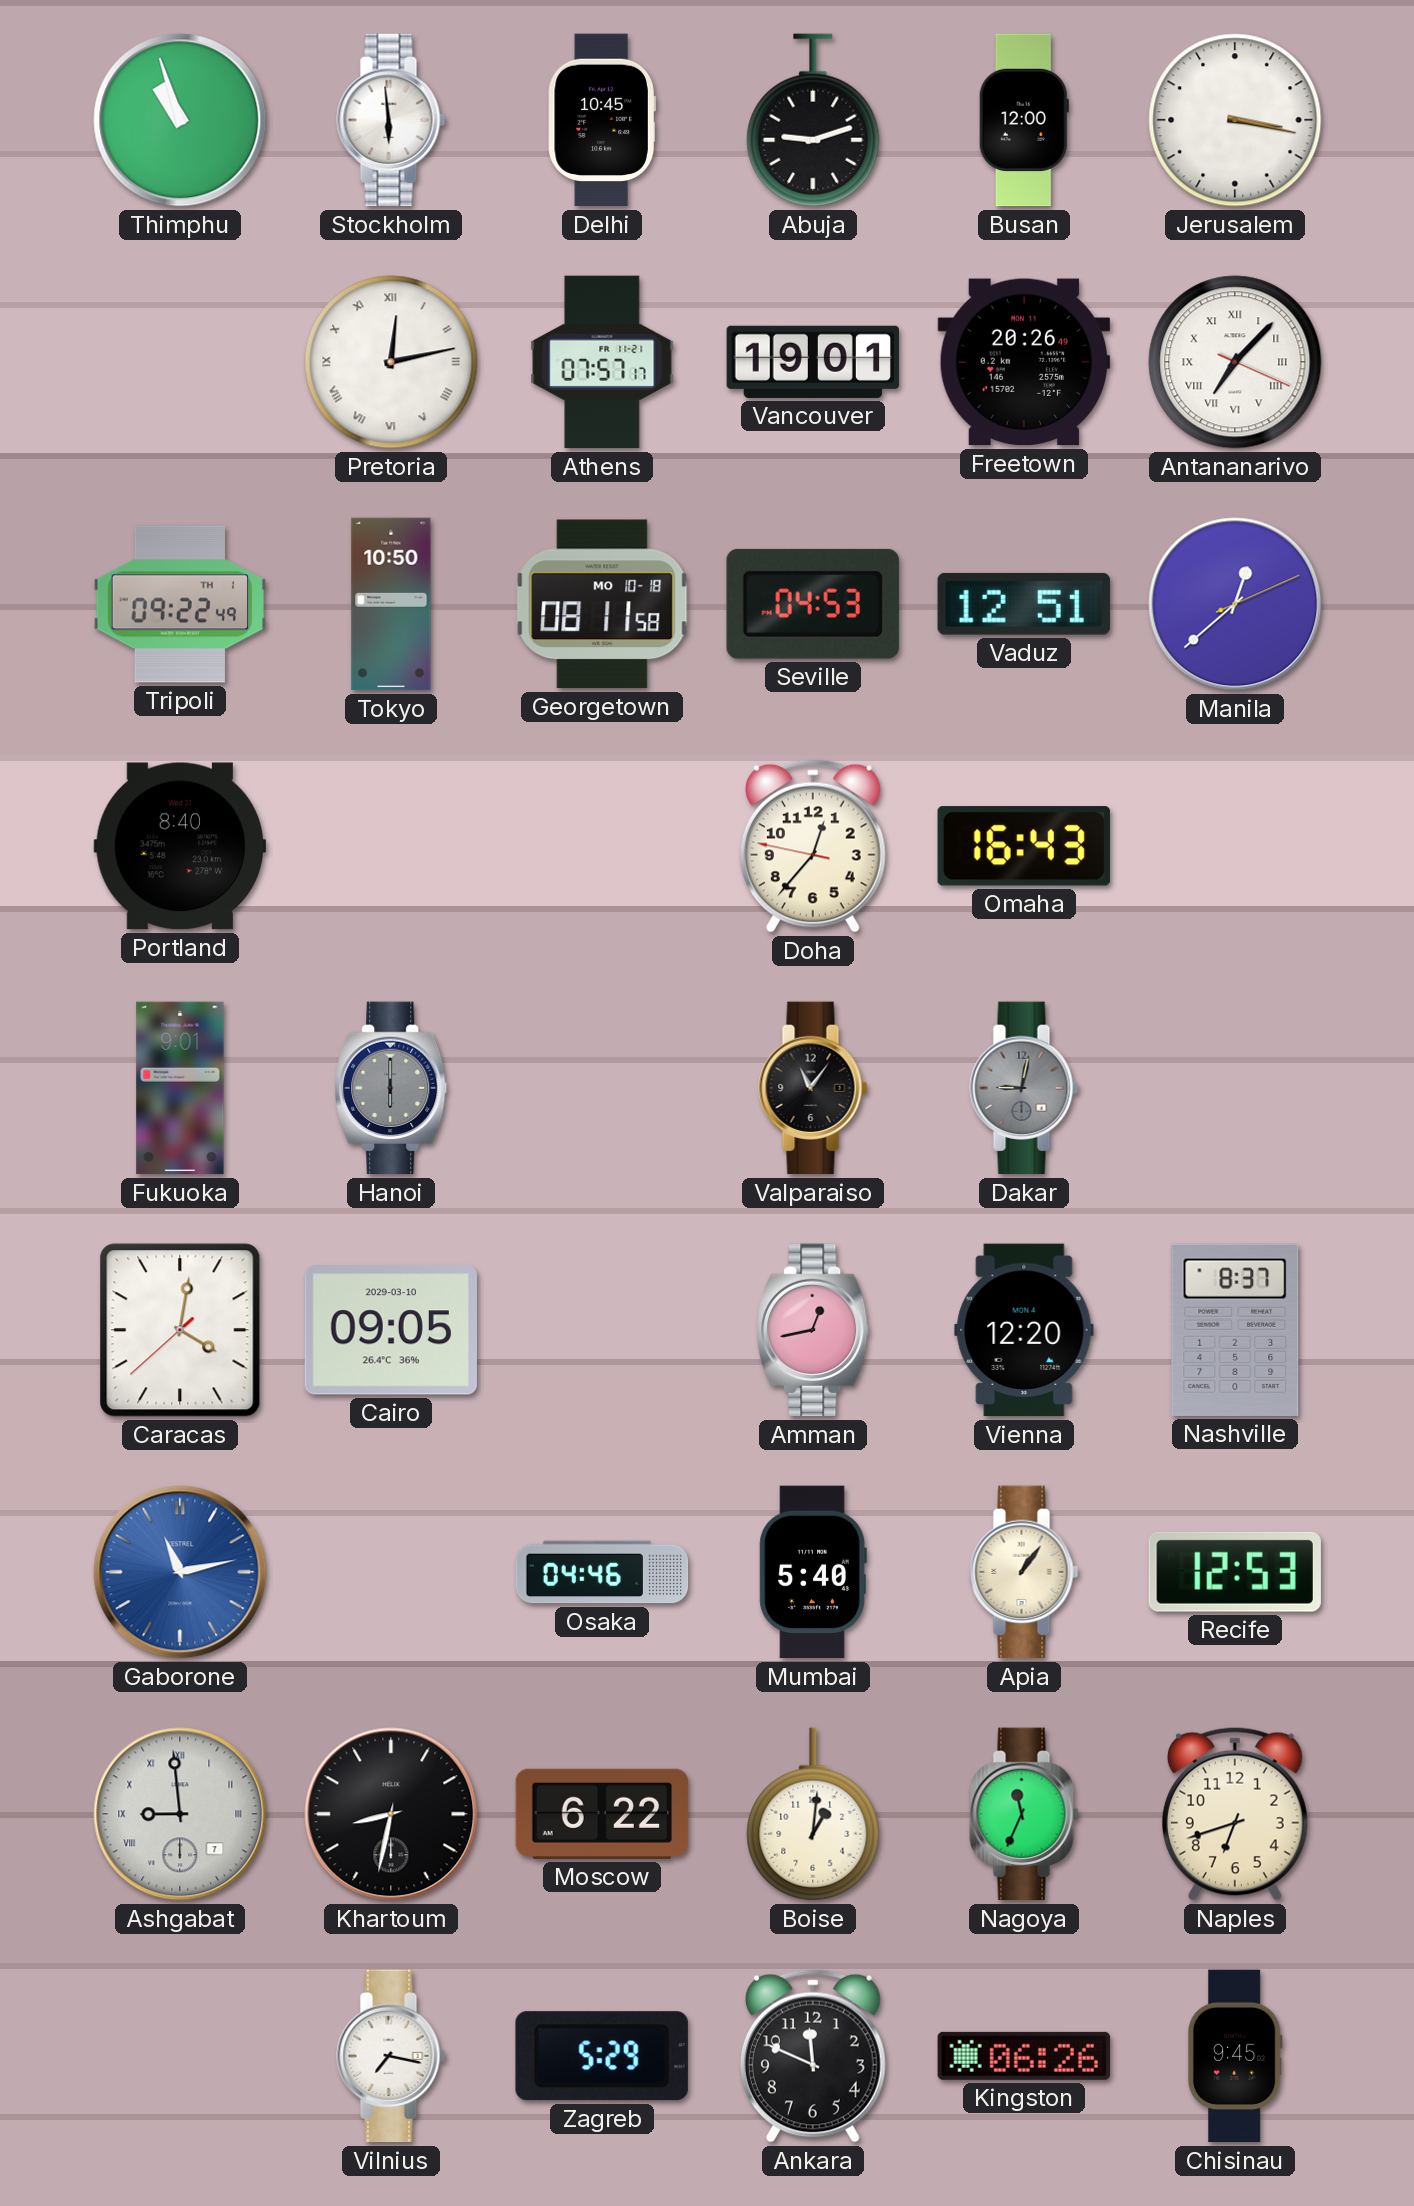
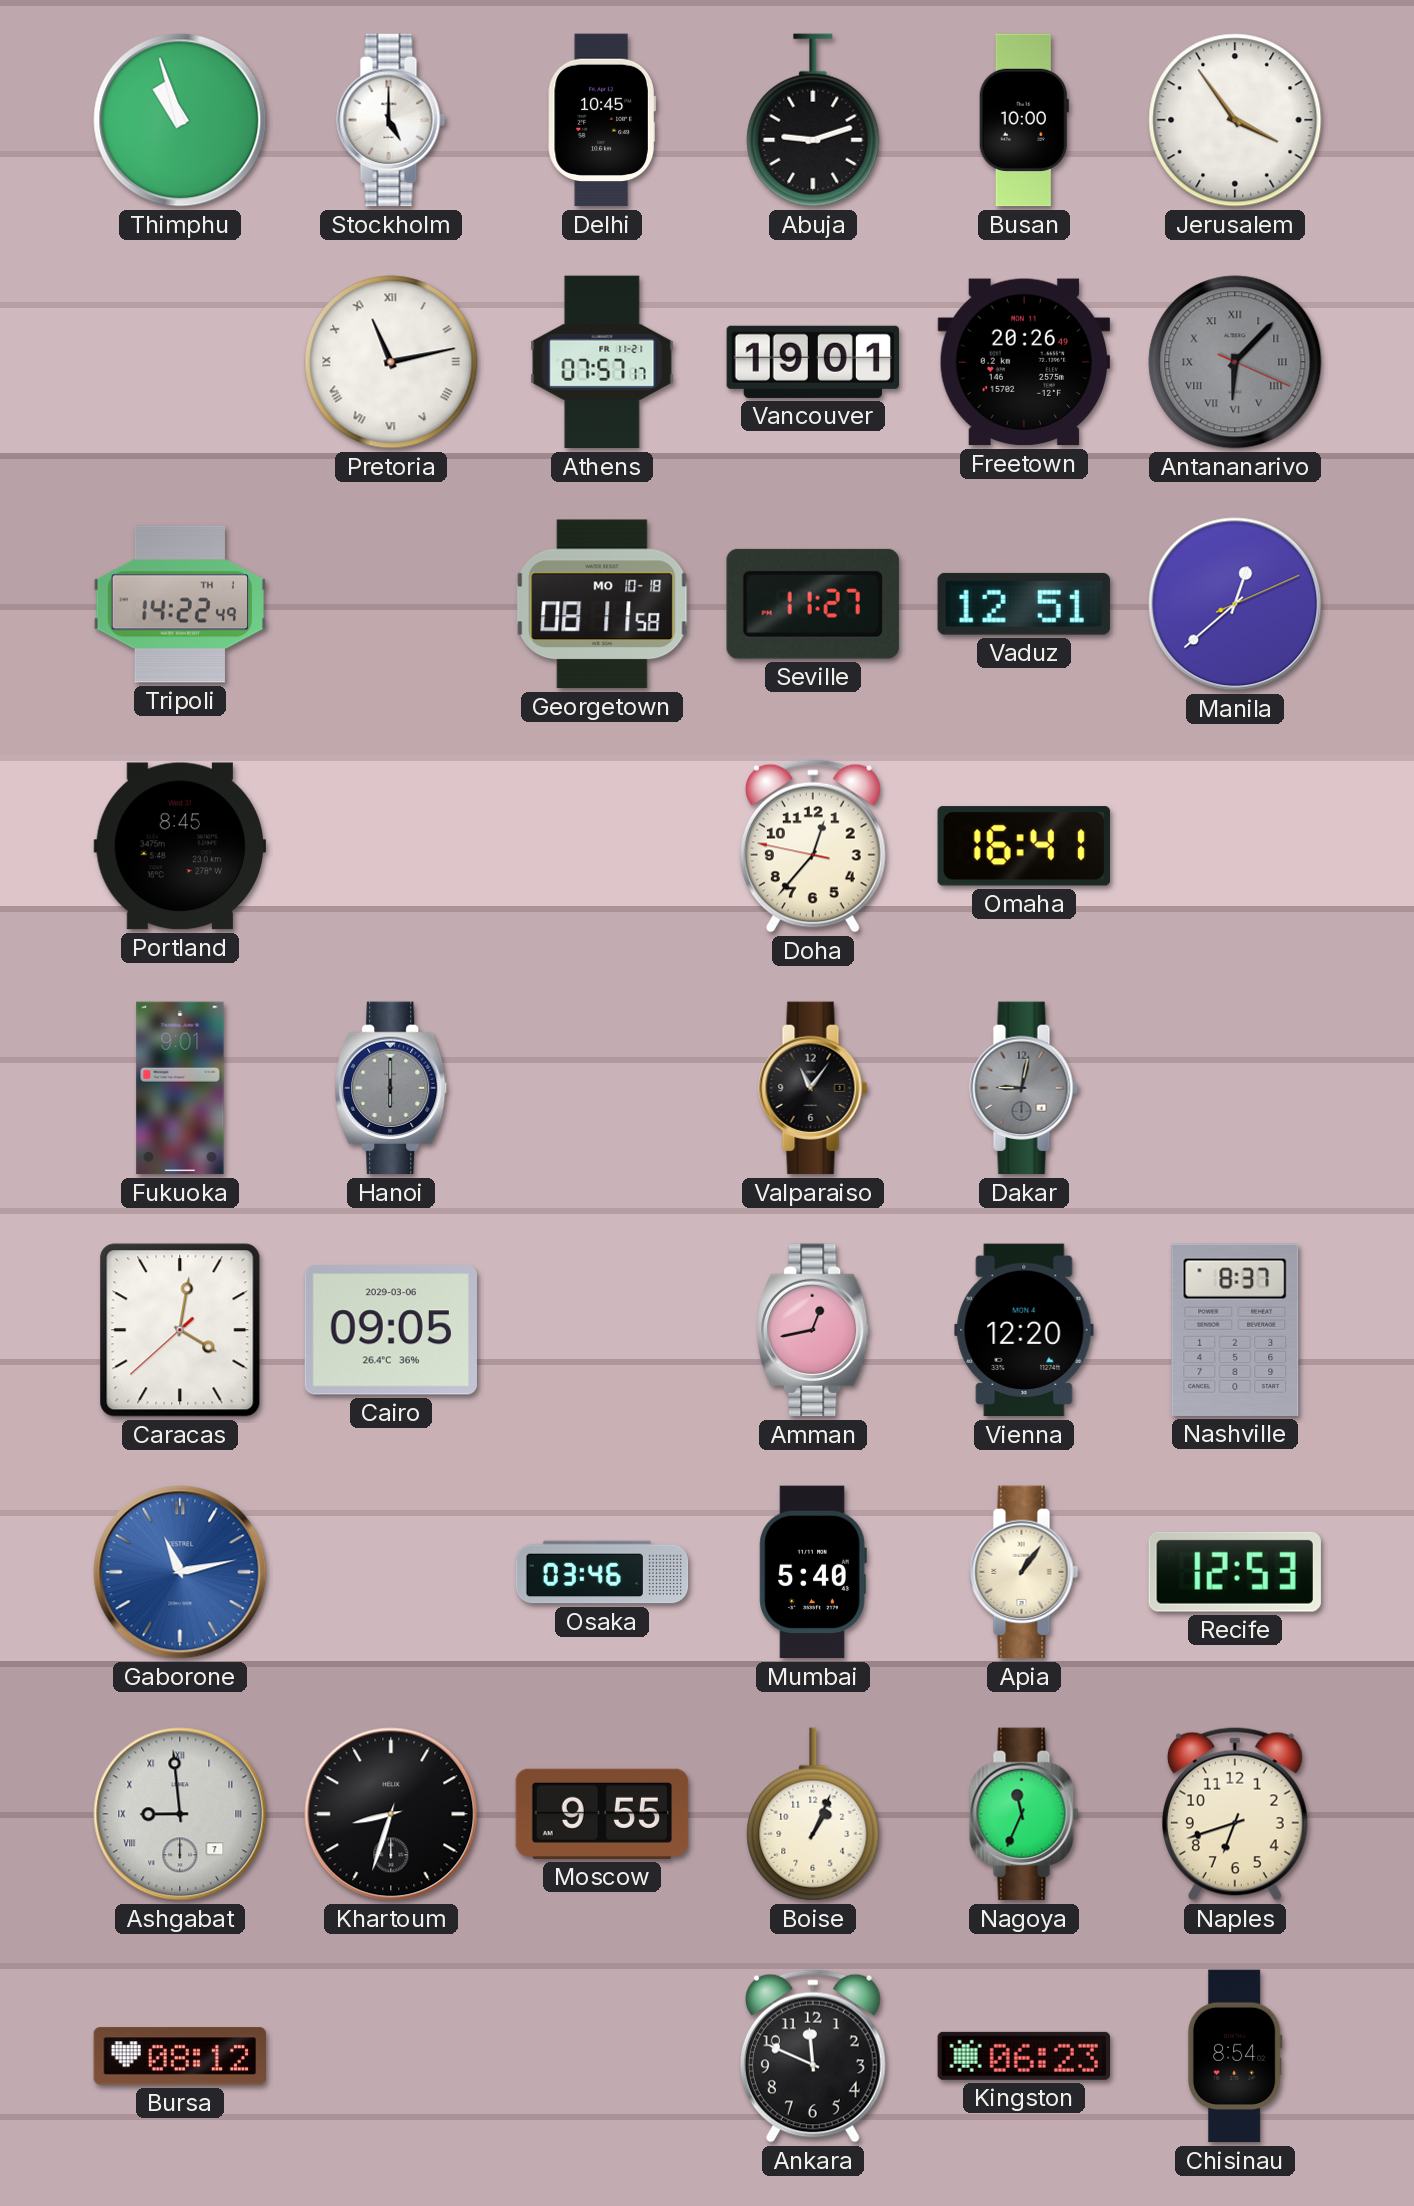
Stockholm: 5:59 -> 5:00
Busan: 12:00 -> 10:00
Jerusalem: 3:17 -> 3:54
Pretoria: 12:13 -> 11:13
Antananarivo: 7:07 -> 6:07
Antananarivo dial: white -> grey
Tripoli: 09:22 -> 14:22
Tokyo: 10:50 -> none
Seville: 04:53 -> 11:27
Portland: 8:40 -> 8:45
Omaha: 16:43 -> 16:41
Cairo date: 2029-03-10 -> 2029-03-06
Osaka: 04:46 -> 03:46
Khartoum: 8:32 -> 8:33
Moscow: 6:22 -> 9:55
Boise: 1:01 -> 1:04
Bursa: none -> 08:12
Vilnius: 7:17 -> none
Zagreb: 5:29 -> none
Kingston: 06:26 -> 06:23
Chisinau: 9:45 -> 8:54
